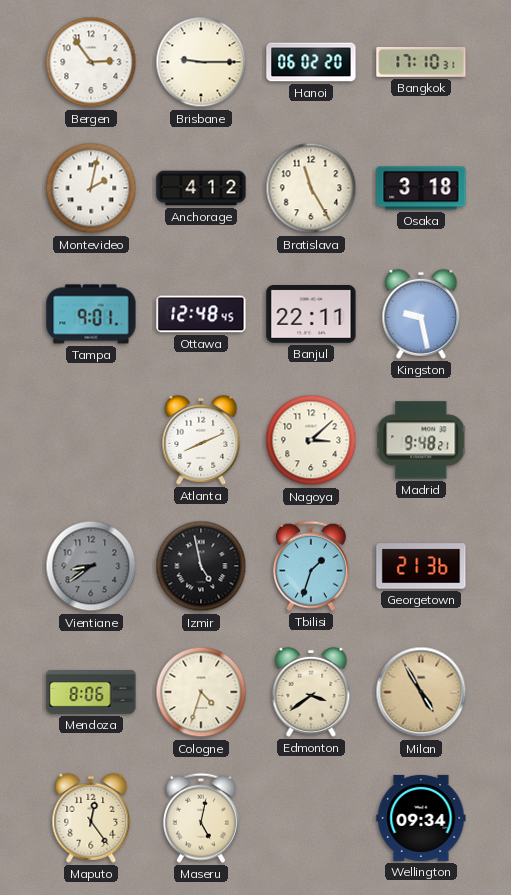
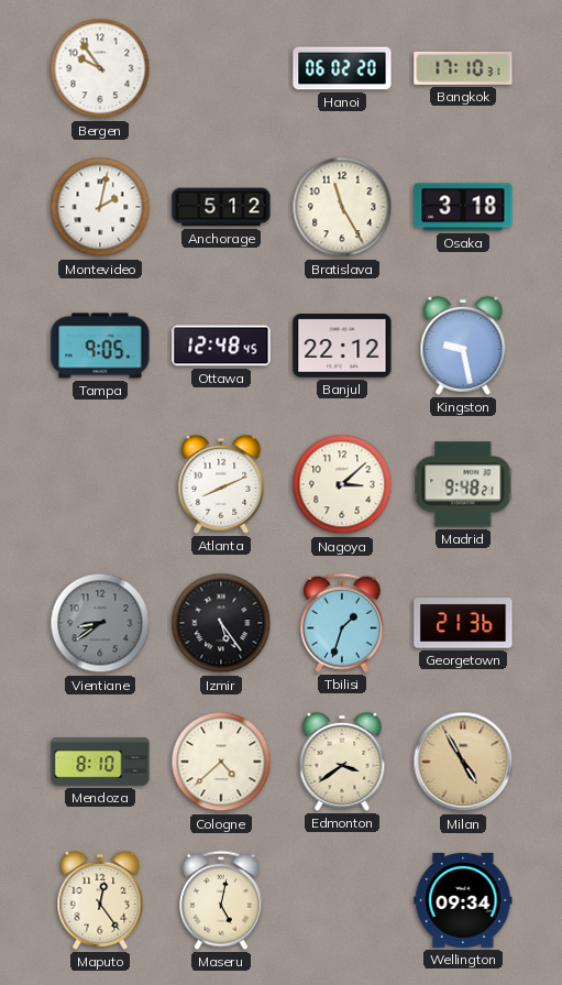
Bergen: 2:54 -> 9:54
Brisbane: 9:15 -> none
Anchorage: 4:12 -> 5:12
Tampa: 9:01 -> 9:05
Banjul: 22:11 -> 22:12
Izmir: 4:58 -> 5:24
Mendoza: 8:06 -> 8:10
Cologne: 4:33 -> 4:38
